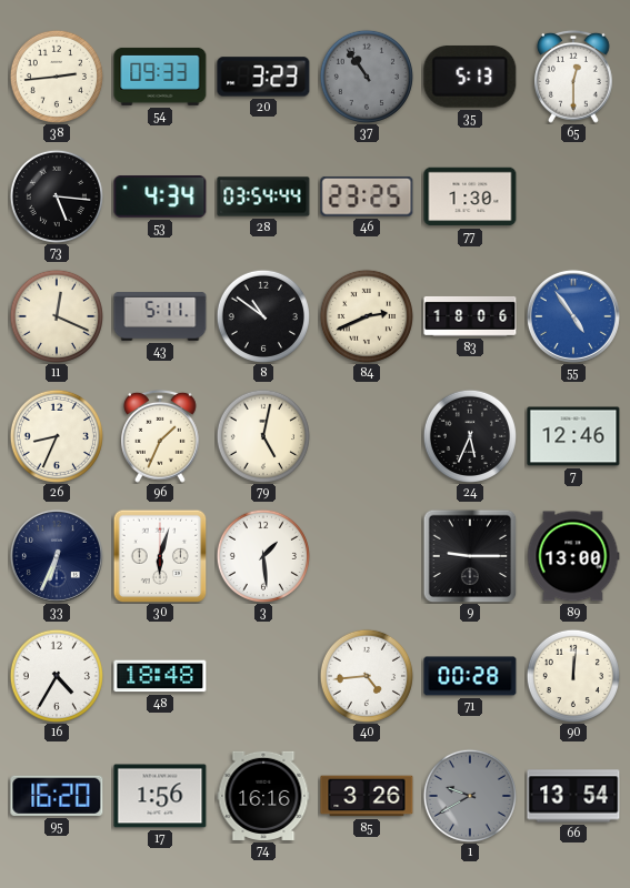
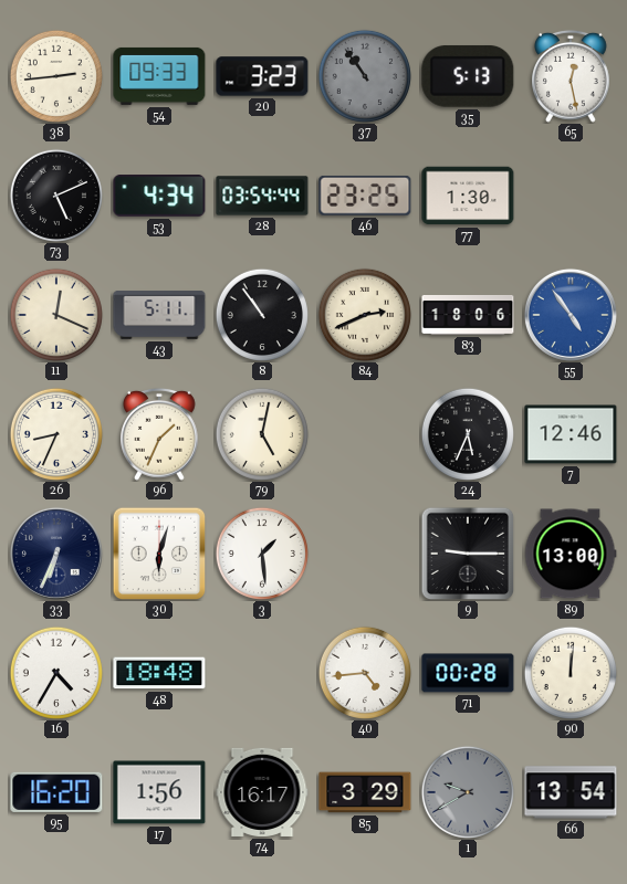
65: 12:30 -> 12:28
73: 5:16 -> 5:11
8: 10:51 -> 10:54
74: 16:16 -> 16:17
85: 3:26 -> 3:29
